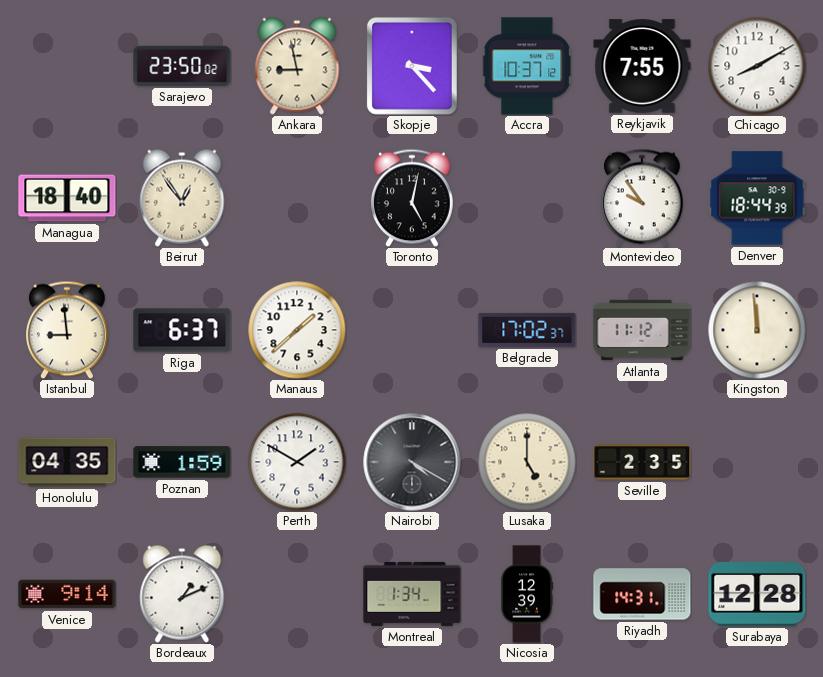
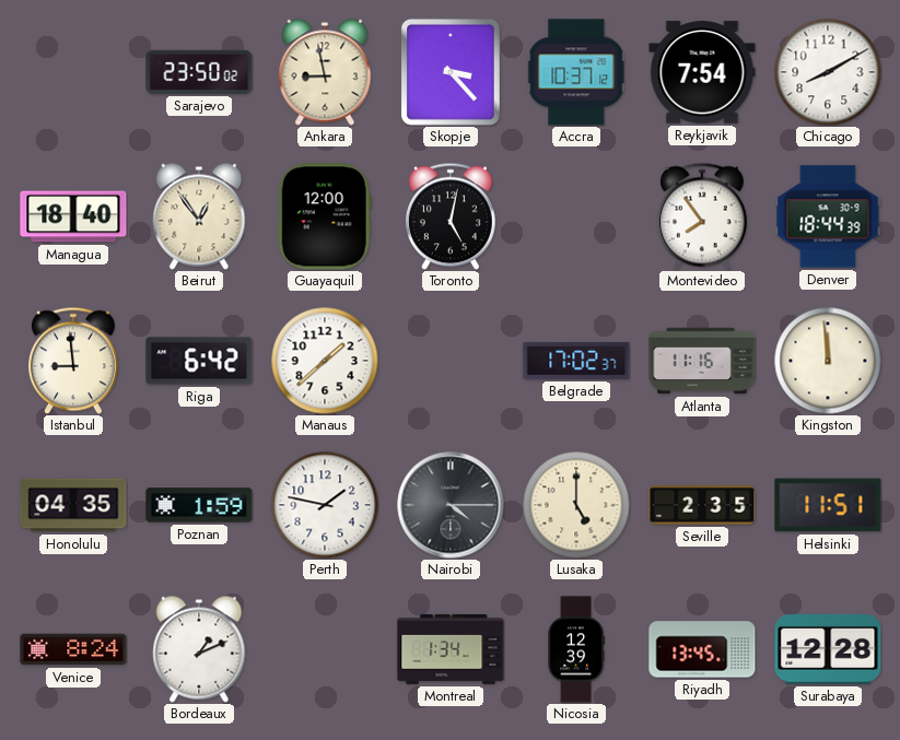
Reykjavik: 7:55 -> 7:54
Guayaquil: none -> 12:00
Montevideo: 9:54 -> 7:54
Riga: 6:37 -> 6:42
Atlanta: 11:12 -> 11:16
Perth: 1:50 -> 1:47
Nairobi: 4:20 -> 4:15
Helsinki: none -> 11:51
Venice: 9:14 -> 8:24
Riyadh: 14:31 -> 13:45
